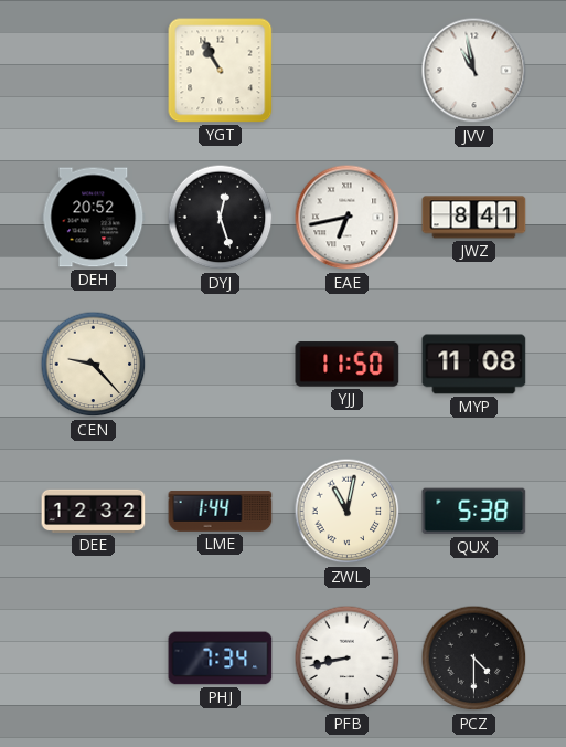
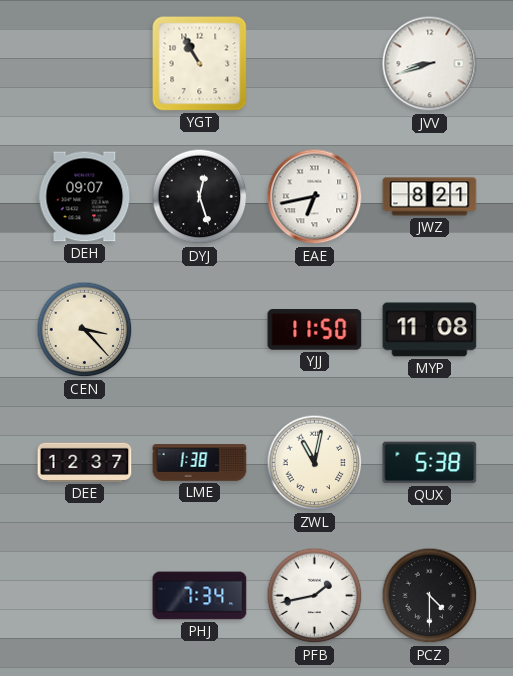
JVV: 10:58 -> 8:42
DEH: 20:52 -> 09:07
JWZ: 8:41 -> 8:21
CEN: 9:23 -> 3:23
DEE: 12:32 -> 12:37
LME: 1:44 -> 1:38
PFB: 8:43 -> 1:43
